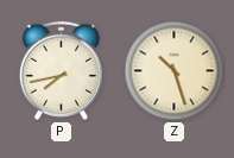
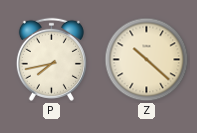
Z: 10:27 -> 10:22
